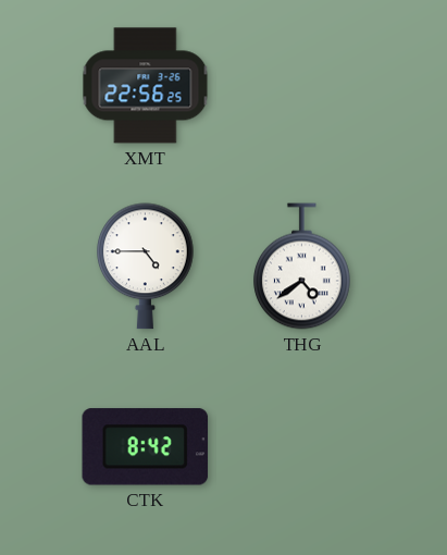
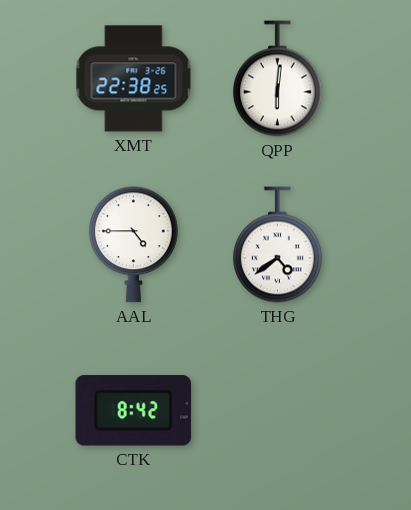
XMT: 22:56 -> 22:38
QPP: none -> 6:01
